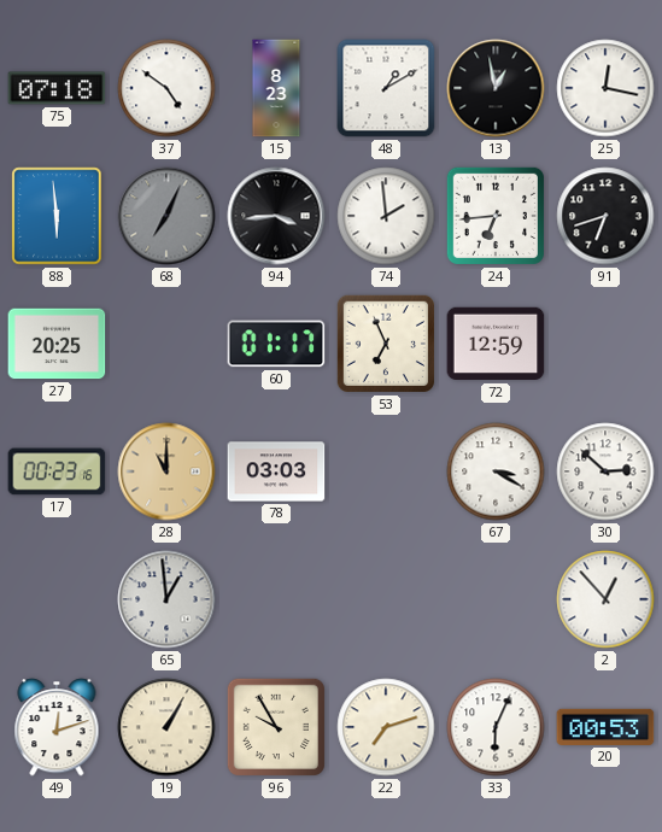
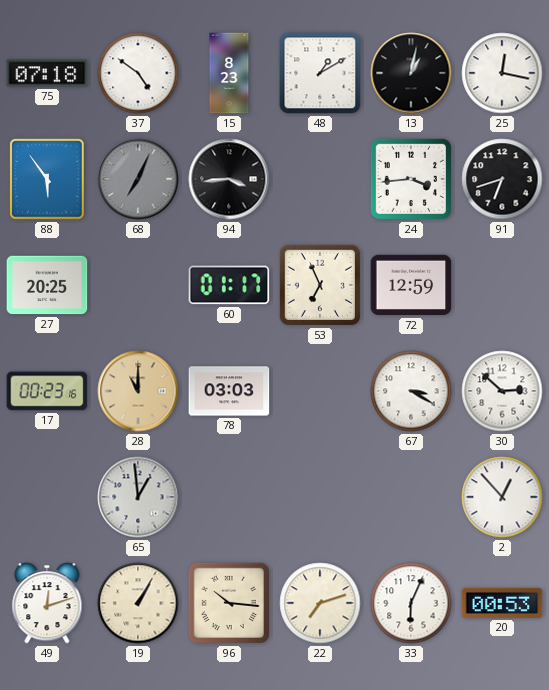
13: 12:58 -> 1:02
88: 5:59 -> 5:54
74: 1:59 -> none
24: 6:44 -> 3:44
96: 9:55 -> 10:16
